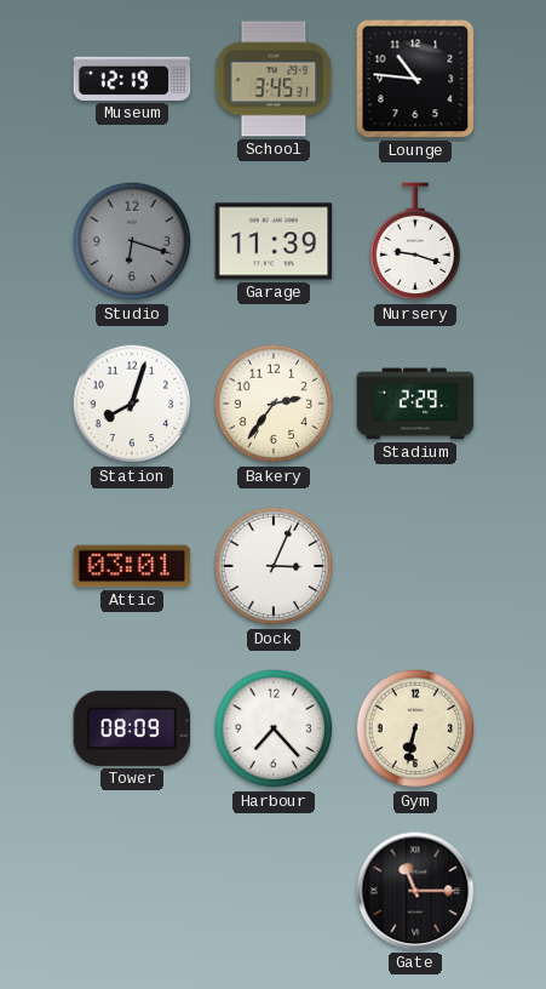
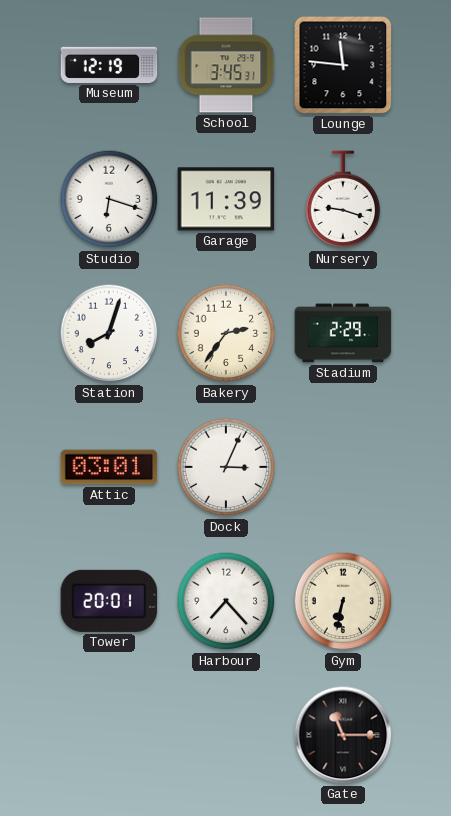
Lounge: 10:46 -> 11:46
Studio dial: grey -> white
Tower: 08:09 -> 20:01
